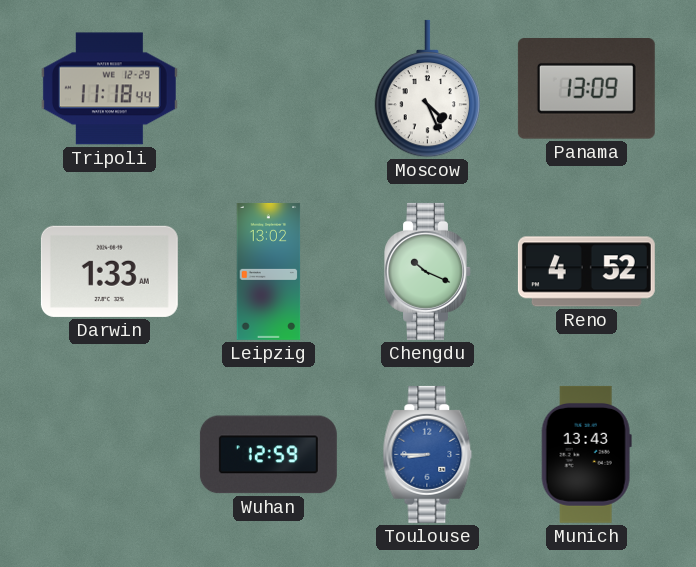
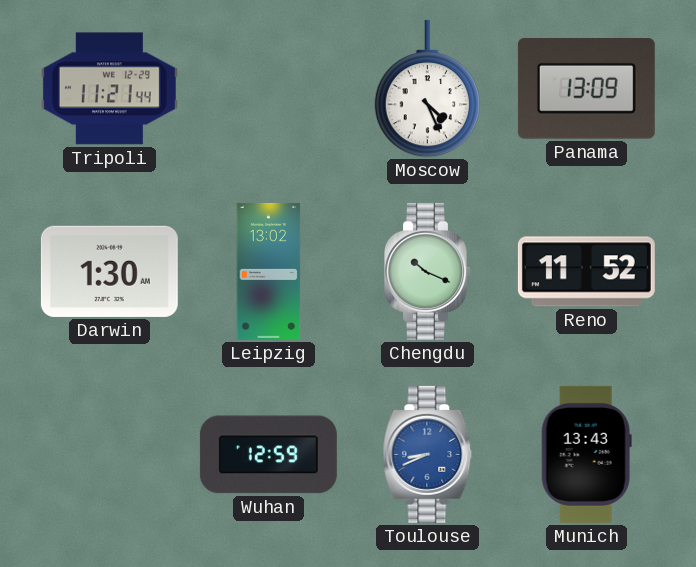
Tripoli: 11:18 -> 11:21
Darwin: 1:33 -> 1:30
Reno: 4:52 -> 11:52
Toulouse: 8:45 -> 8:41
